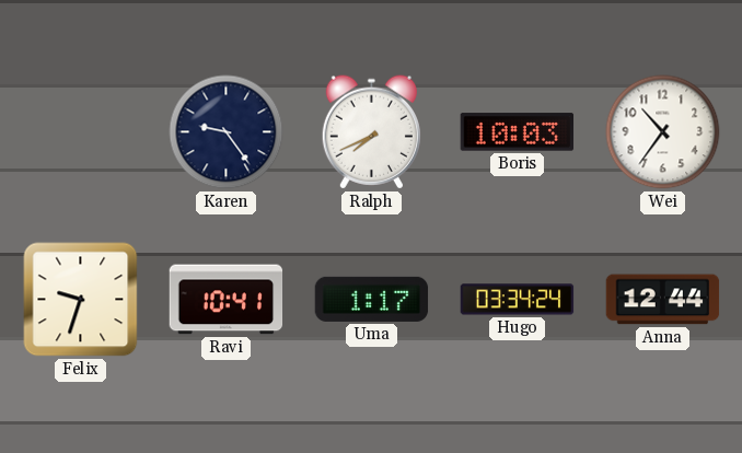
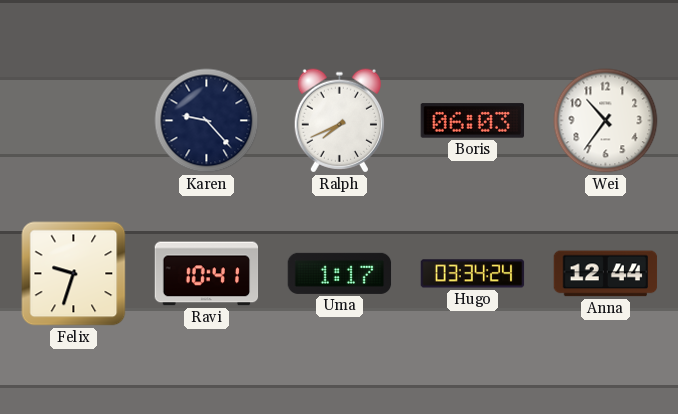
Karen: 9:24 -> 9:23
Boris: 10:03 -> 06:03
